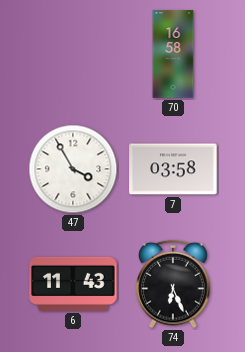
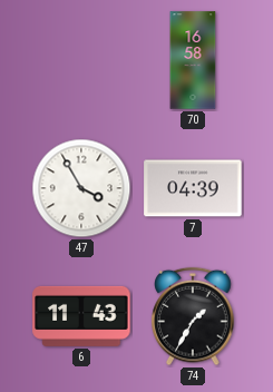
7: 03:58 -> 04:39
74: 6:26 -> 1:35
